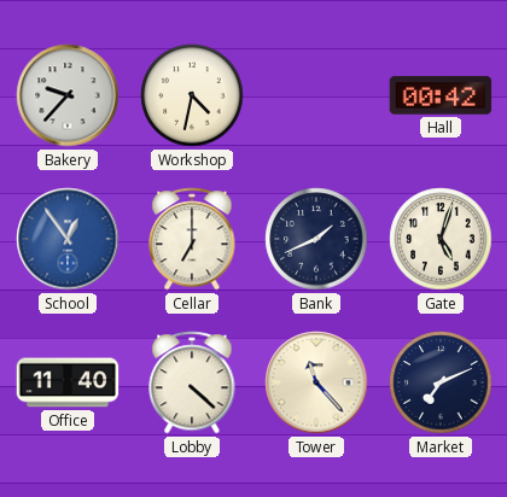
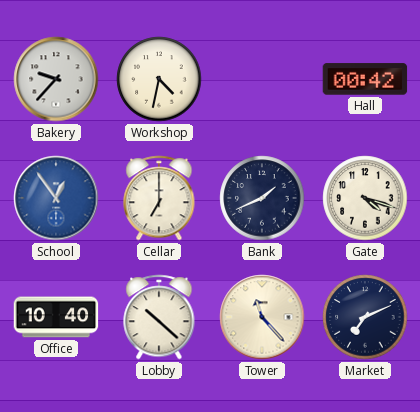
Gate: 5:03 -> 4:18
Office: 11:40 -> 10:40
Lobby: 4:22 -> 10:22
